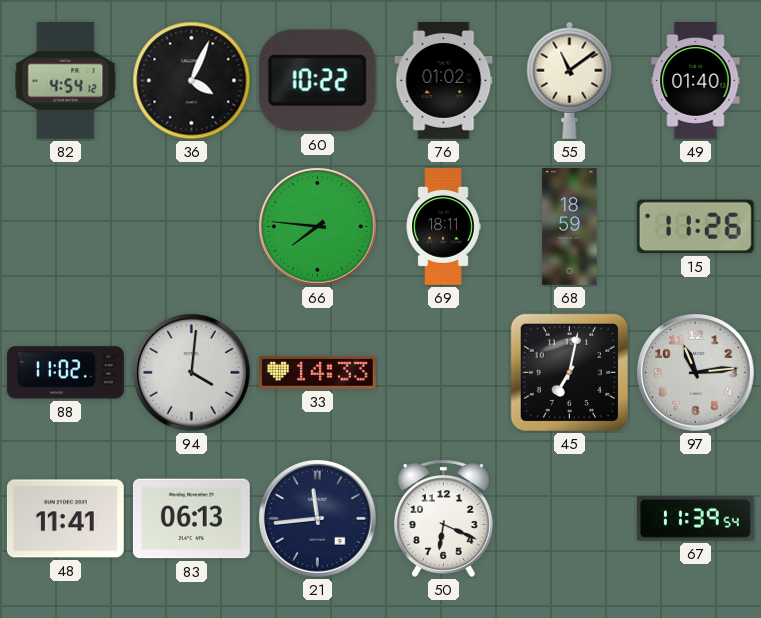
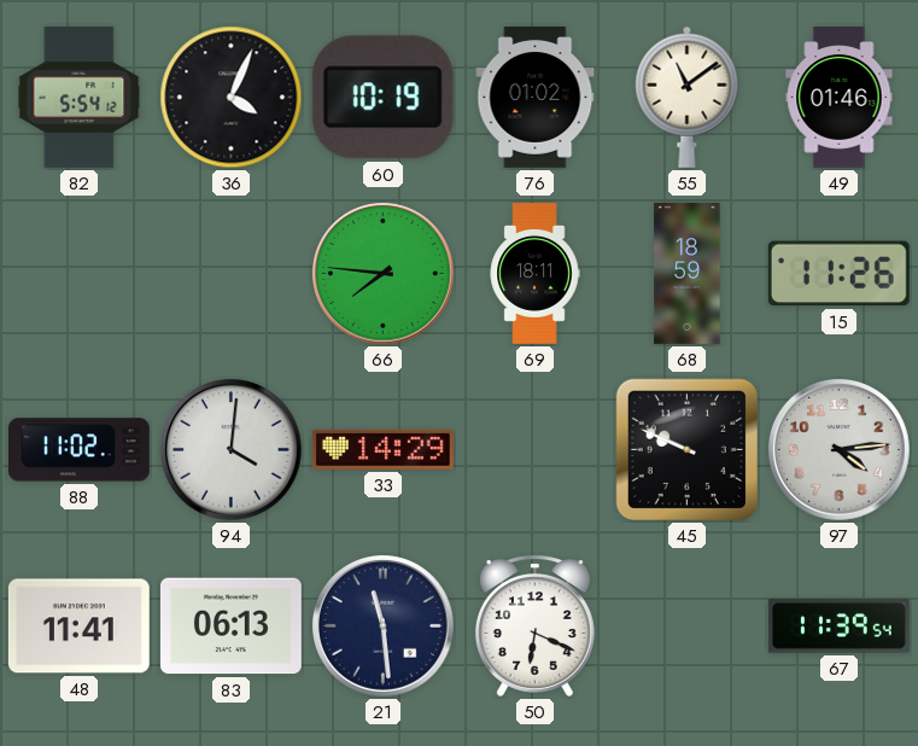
82: 4:54 -> 5:54
60: 10:22 -> 10:19
49: 01:40 -> 01:46
33: 14:33 -> 14:29
45: 7:02 -> 9:49
97: 11:14 -> 4:14
21: 11:44 -> 11:29
